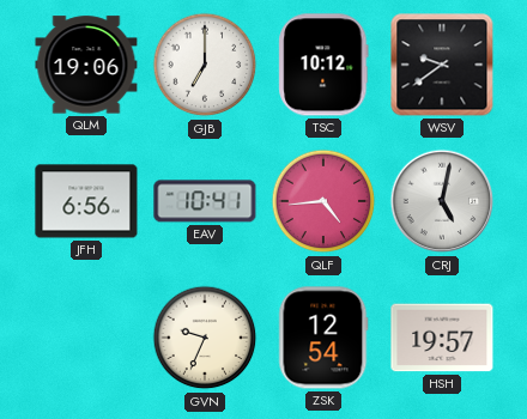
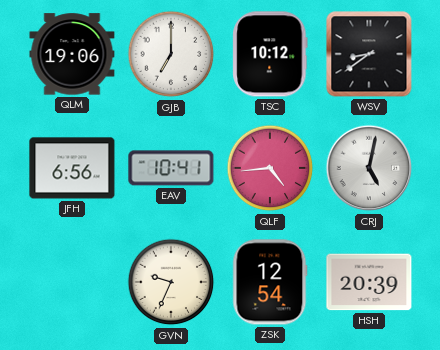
WSV: 9:39 -> 8:39
HSH: 19:57 -> 20:39
